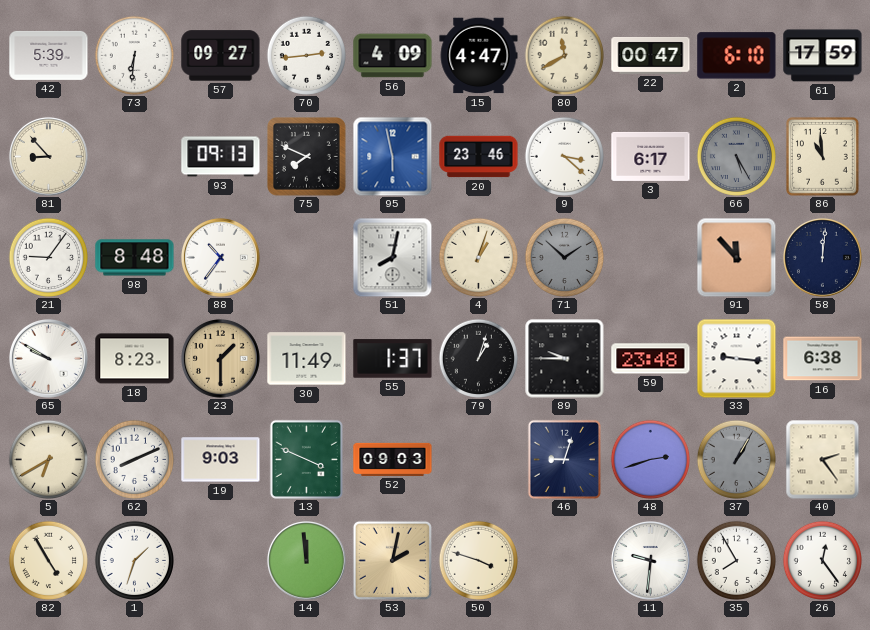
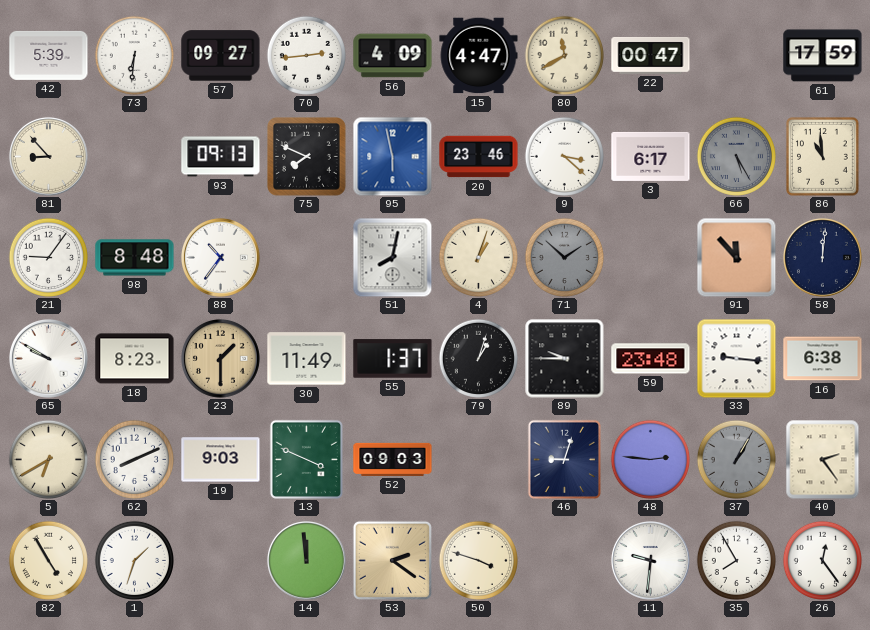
2: 6:10 -> none
48: 2:42 -> 2:46
53: 2:02 -> 2:21
